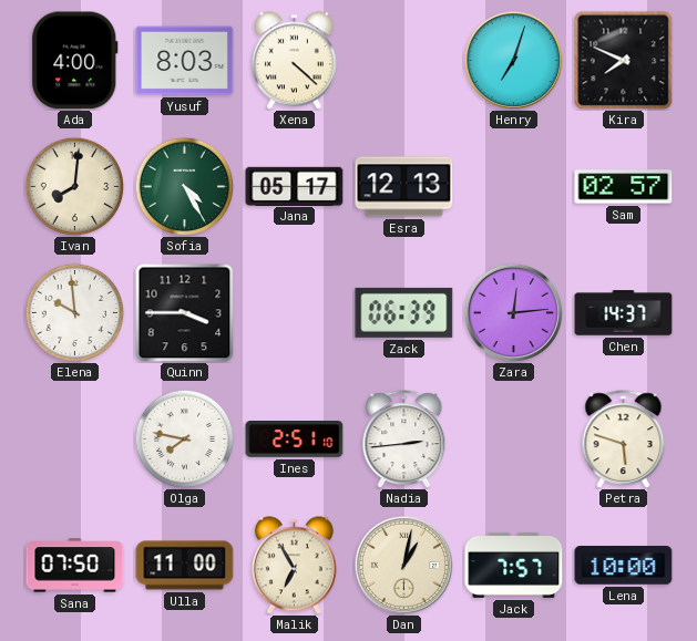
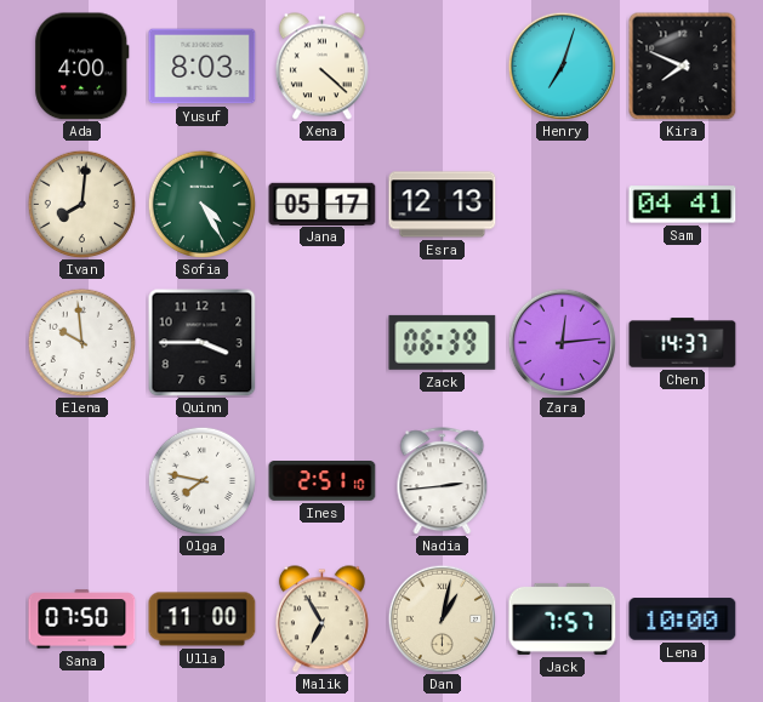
Sam: 02:57 -> 04:41
Petra: 5:48 -> none
